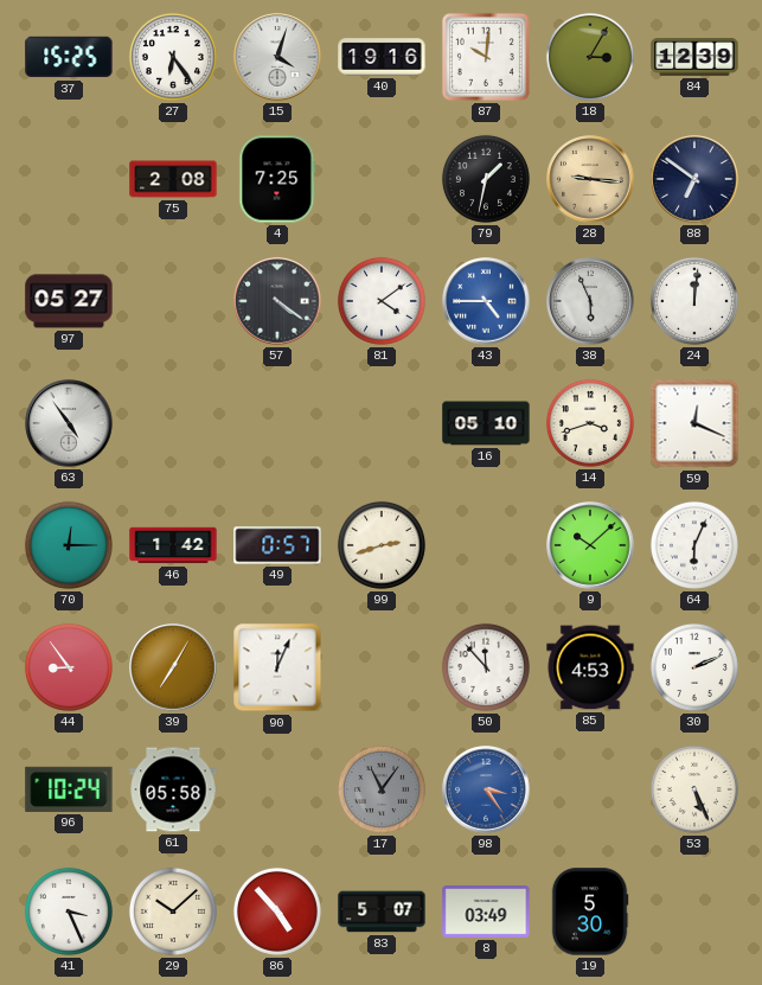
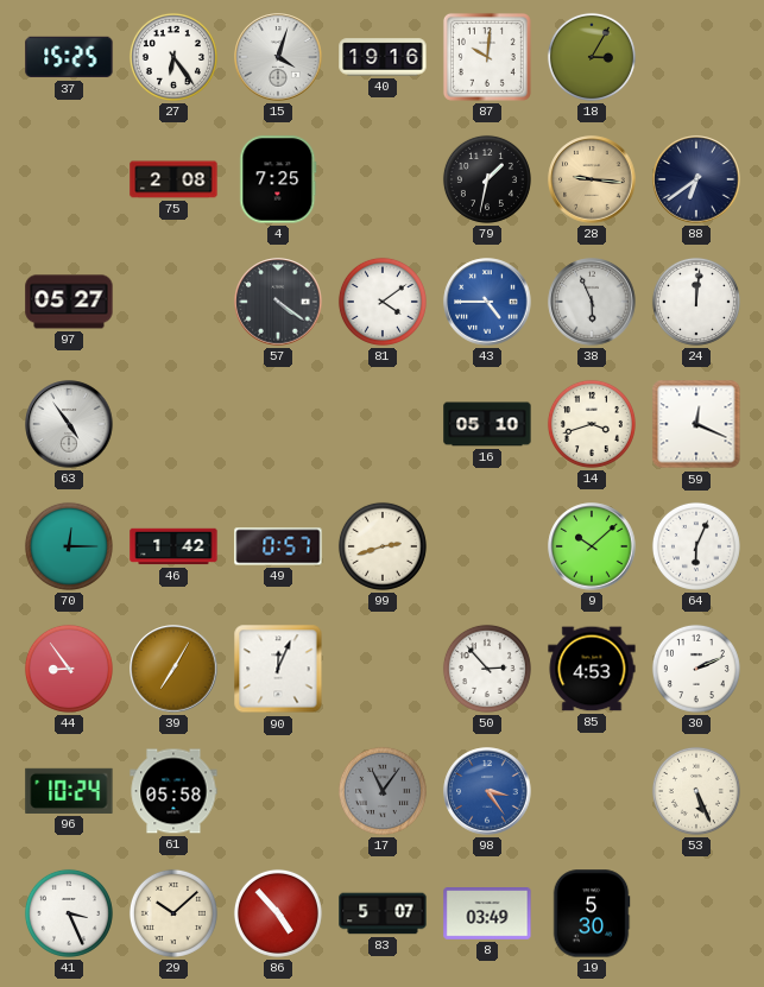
84: 12:39 -> none
88: 6:51 -> 6:39
50: 11:53 -> 2:53
